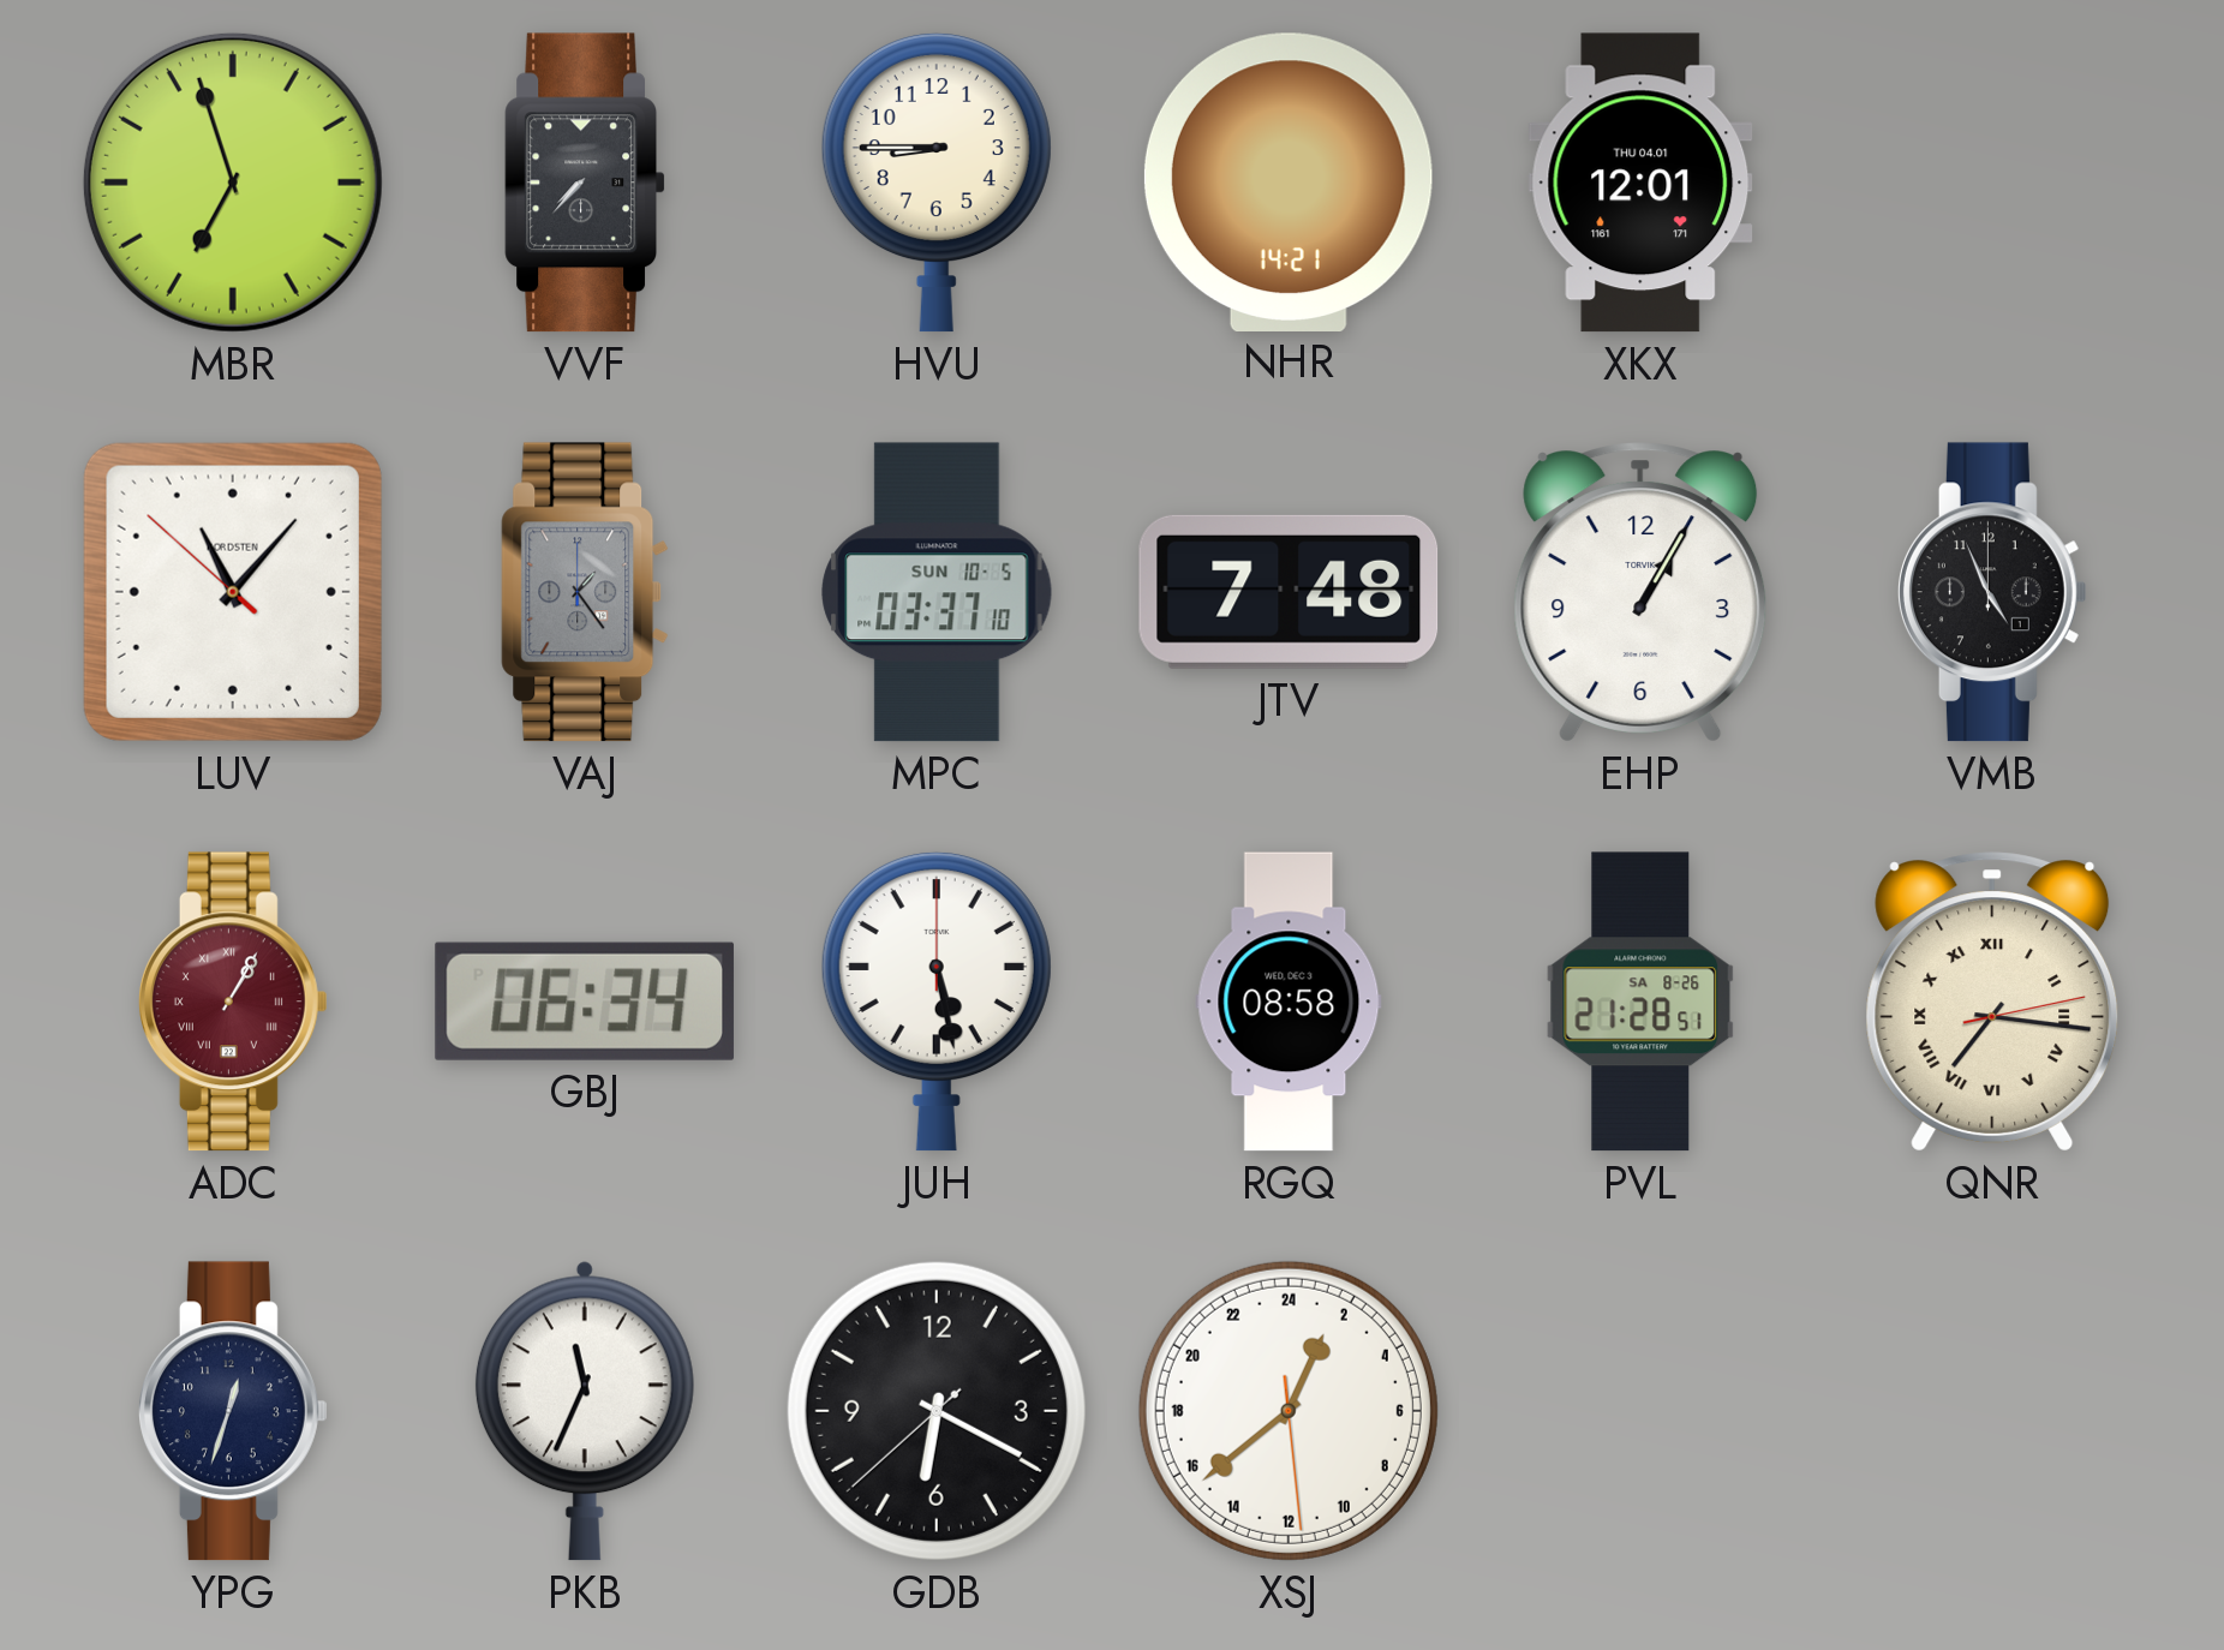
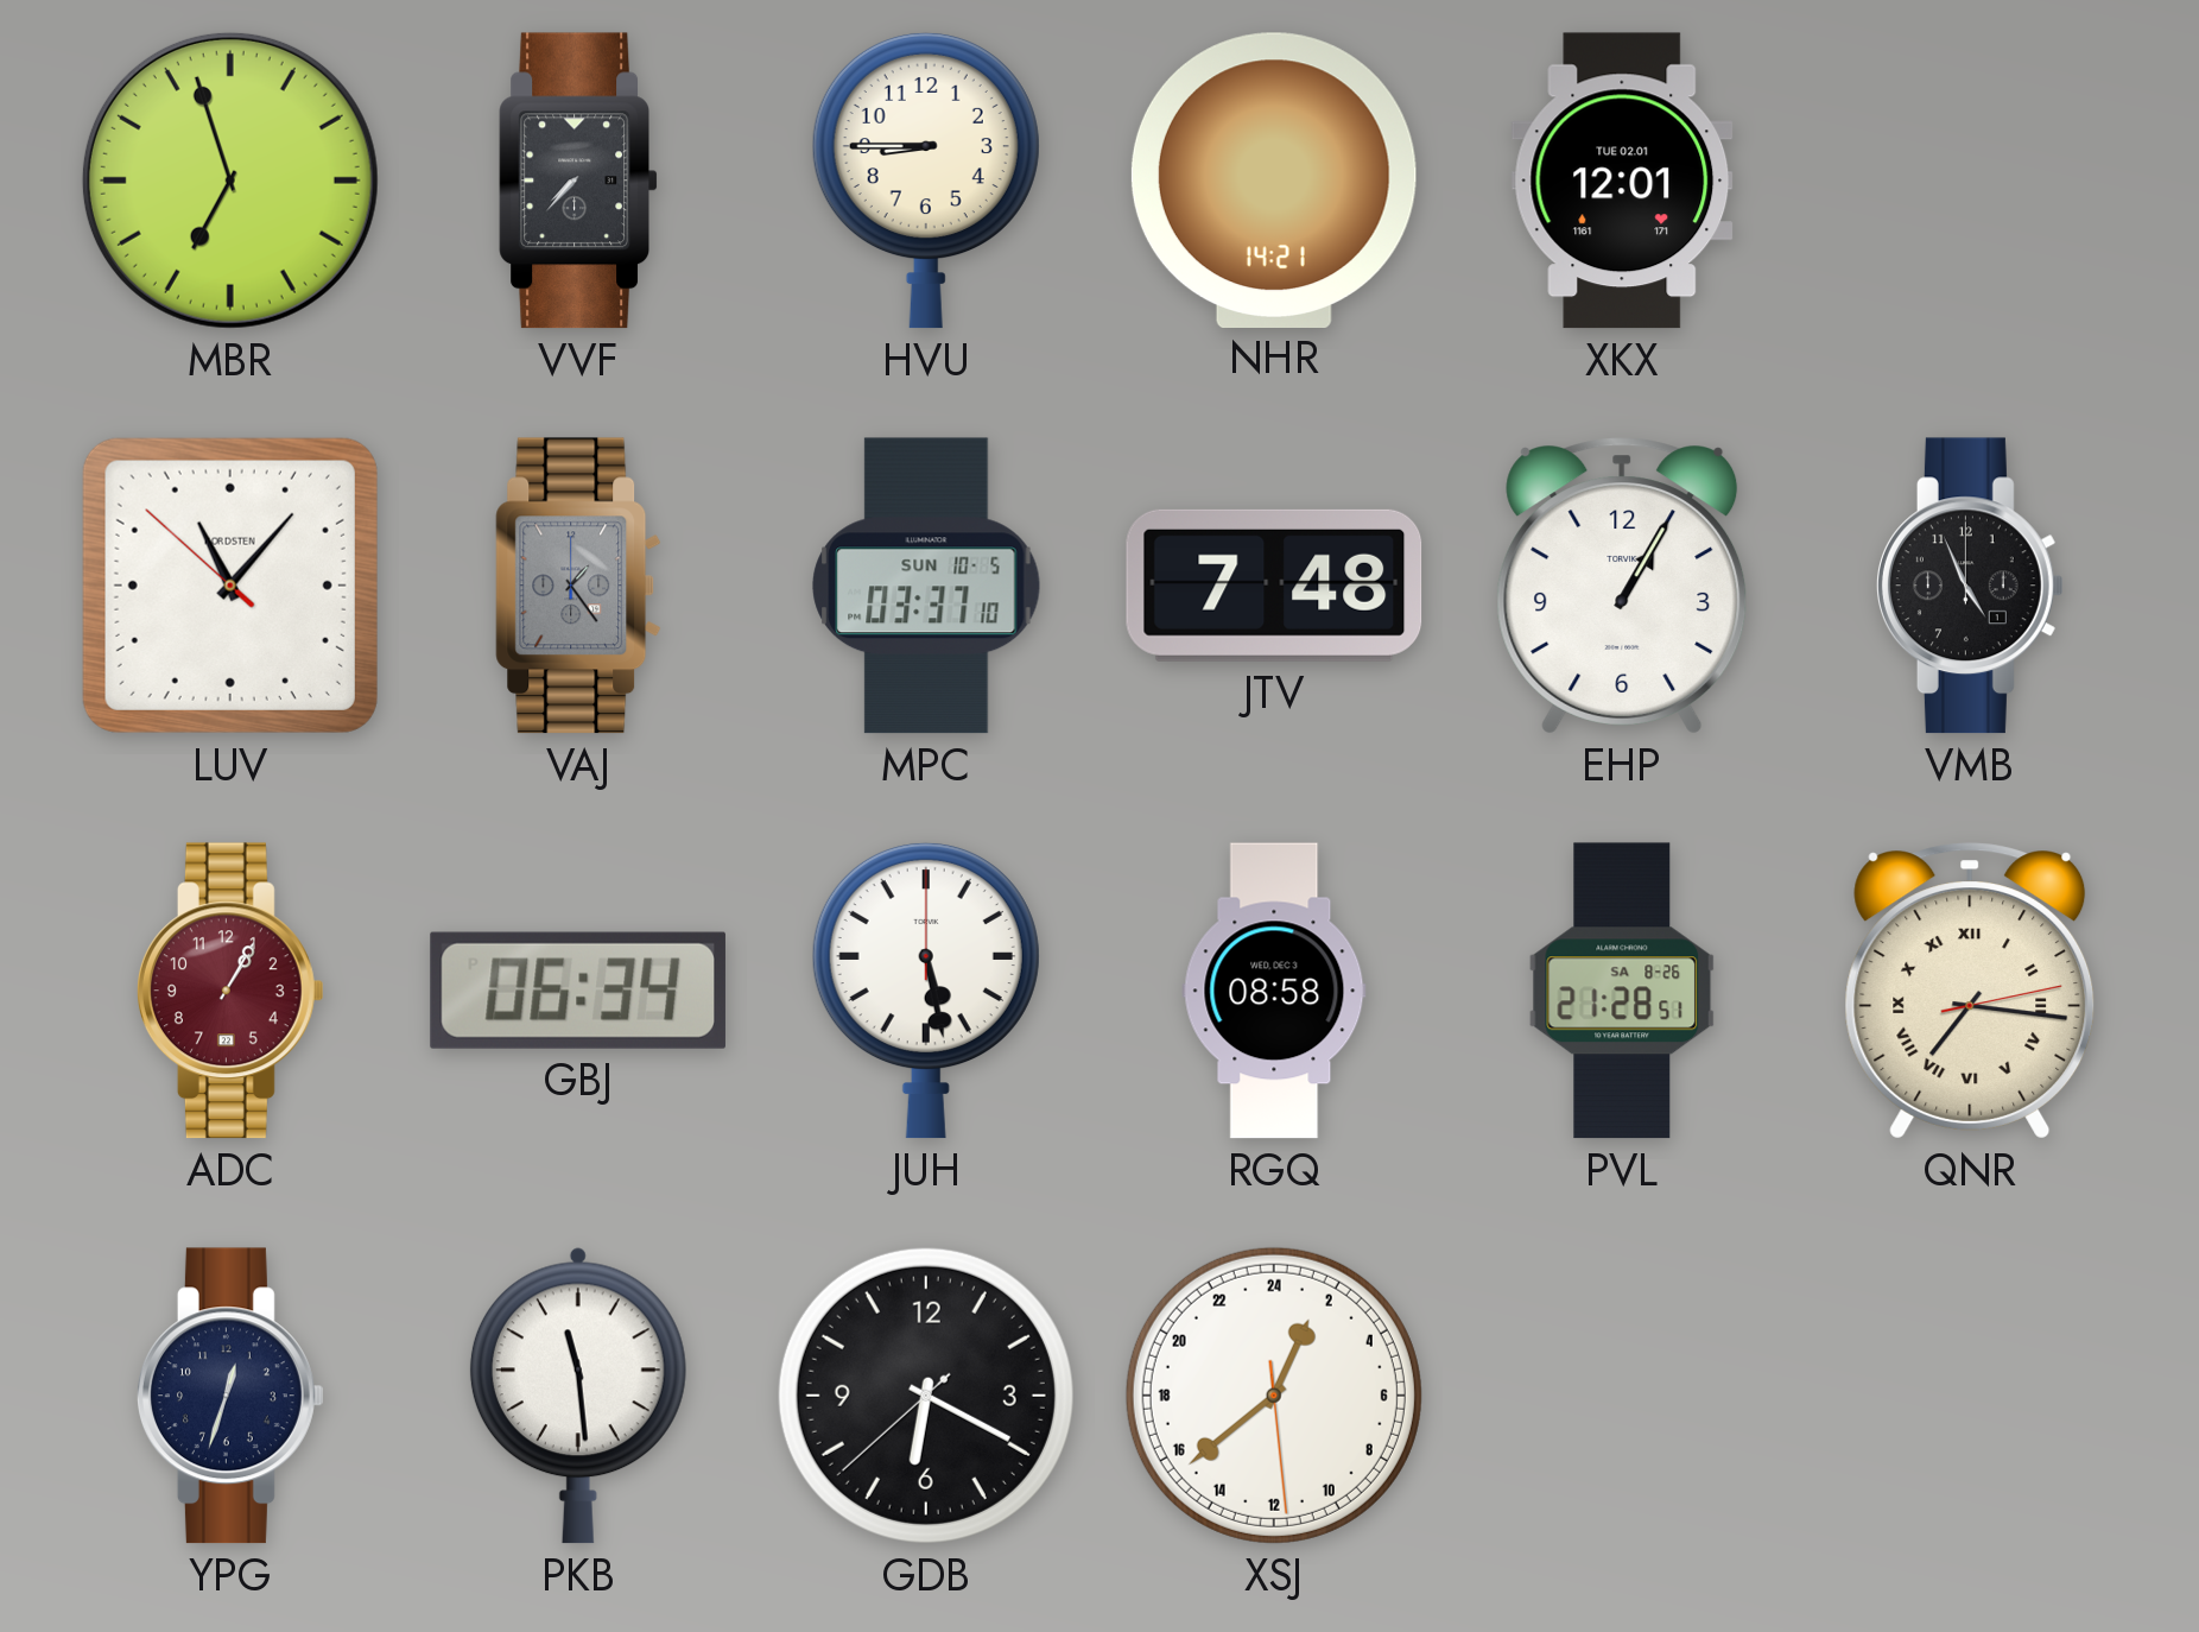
XKX date: THU 04.01 -> TUE 02.01
ADC numerals: Roman -> Arabic
PKB: 11:34 -> 11:29
